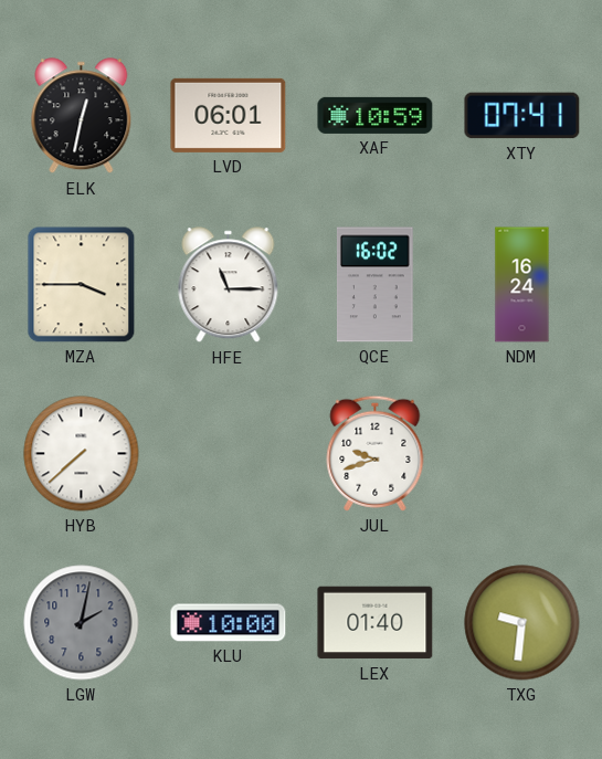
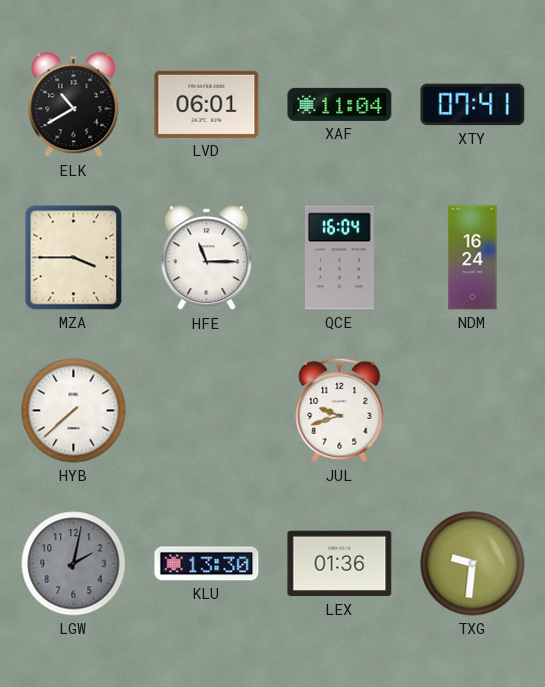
ELK: 12:32 -> 10:40
XAF: 10:59 -> 11:04
QCE: 16:02 -> 16:04
KLU: 10:00 -> 13:30
LEX: 01:40 -> 01:36
